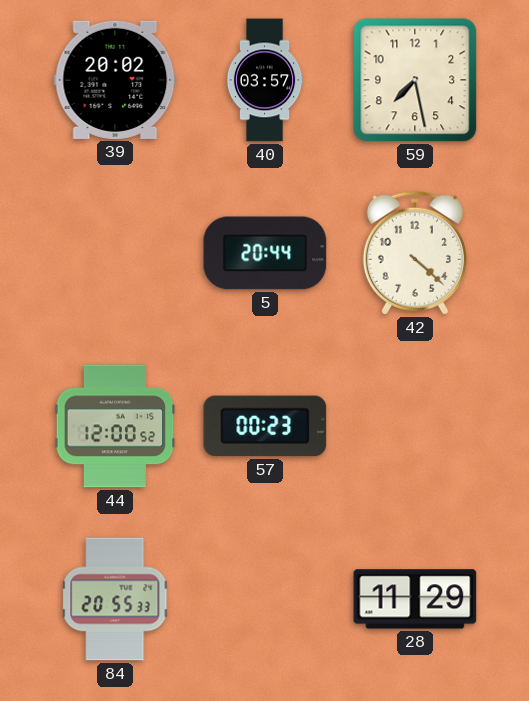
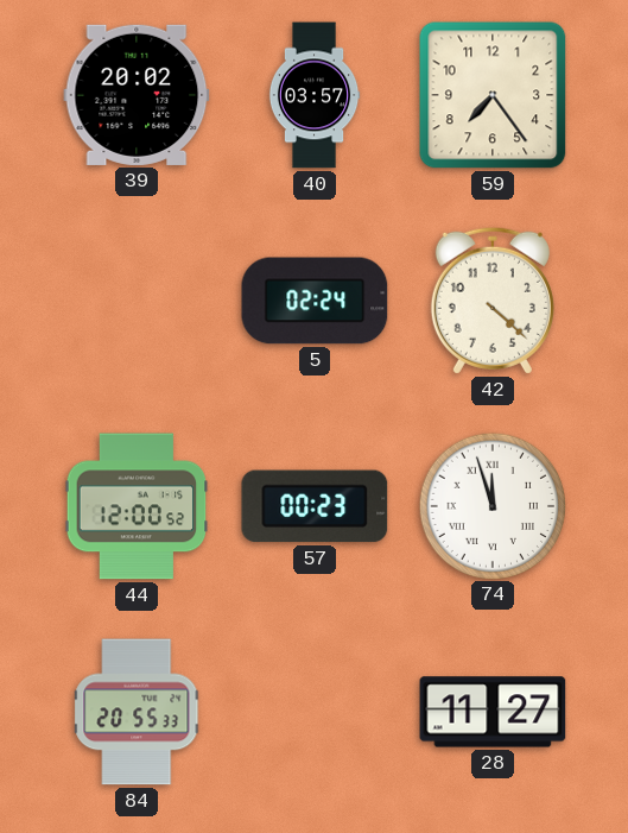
59: 7:28 -> 7:24
5: 20:44 -> 02:24
74: none -> 11:57
28: 11:29 -> 11:27
